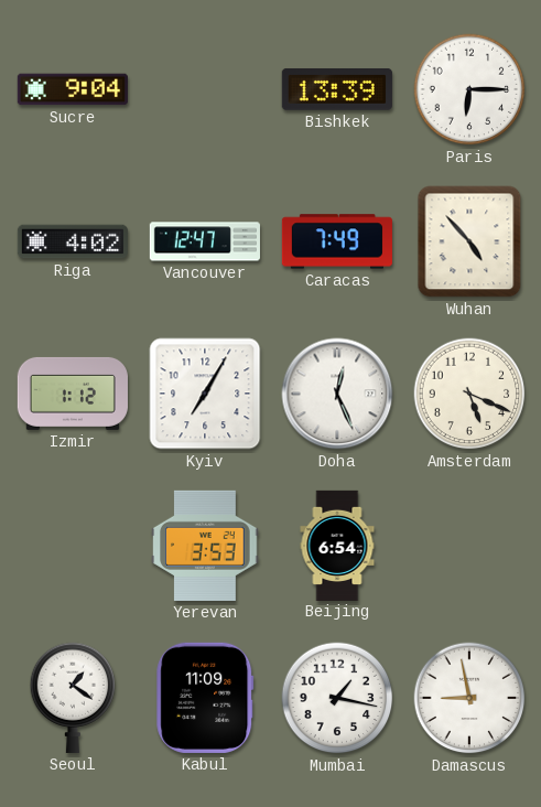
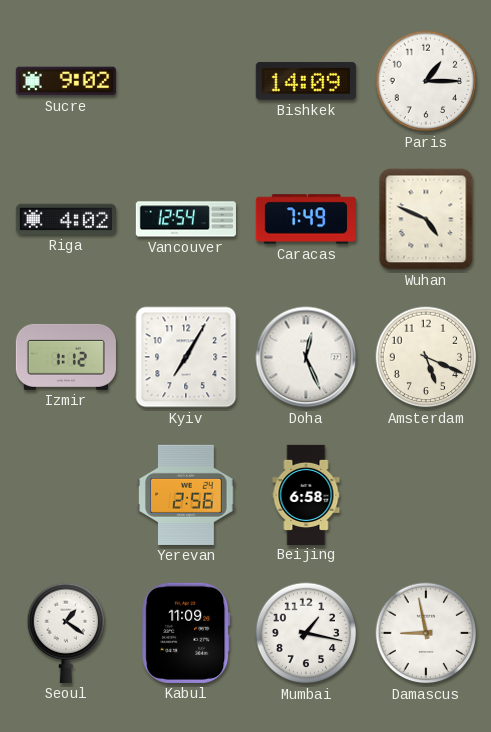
Sucre: 9:04 -> 9:02
Bishkek: 13:39 -> 14:09
Paris: 6:15 -> 1:15
Vancouver: 12:47 -> 12:54
Wuhan: 4:53 -> 4:49
Yerevan: 3:53 -> 2:56
Beijing: 6:54 -> 6:58
